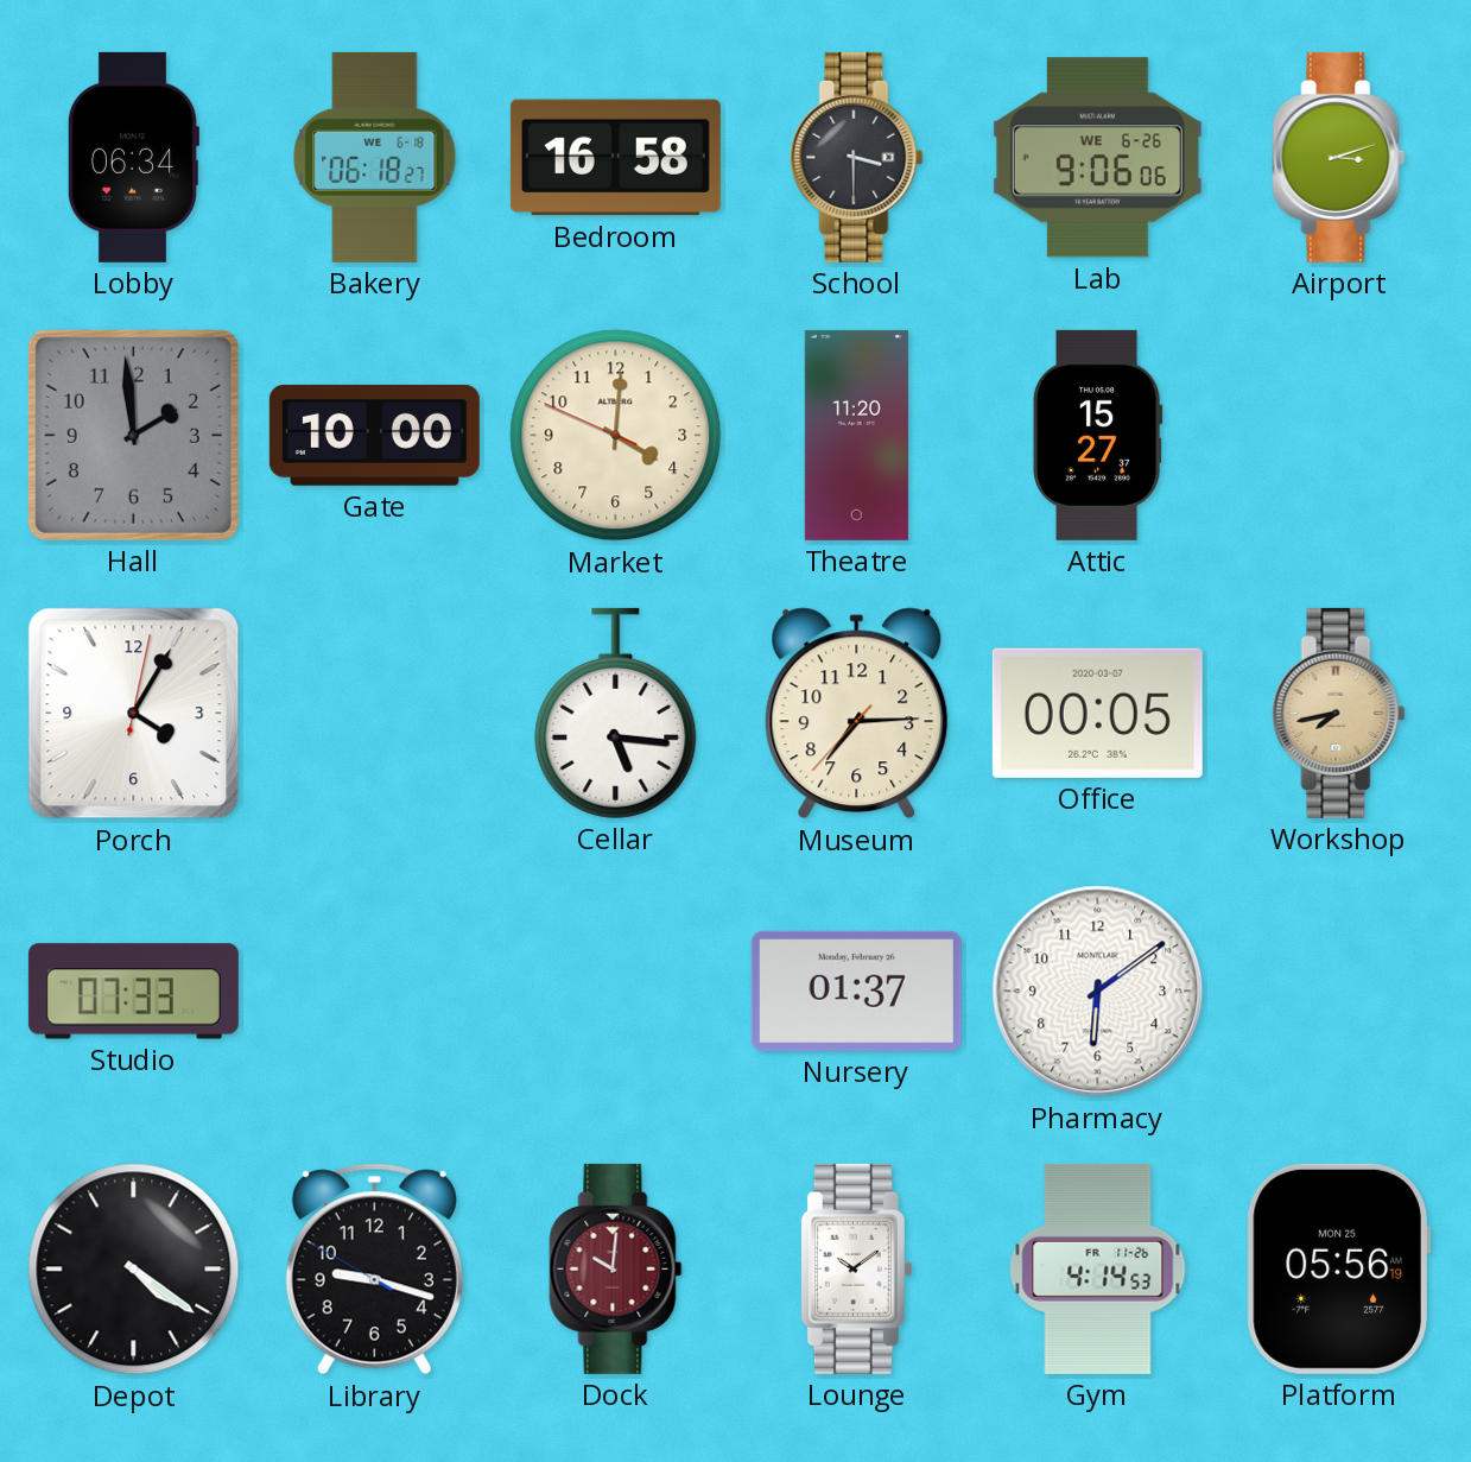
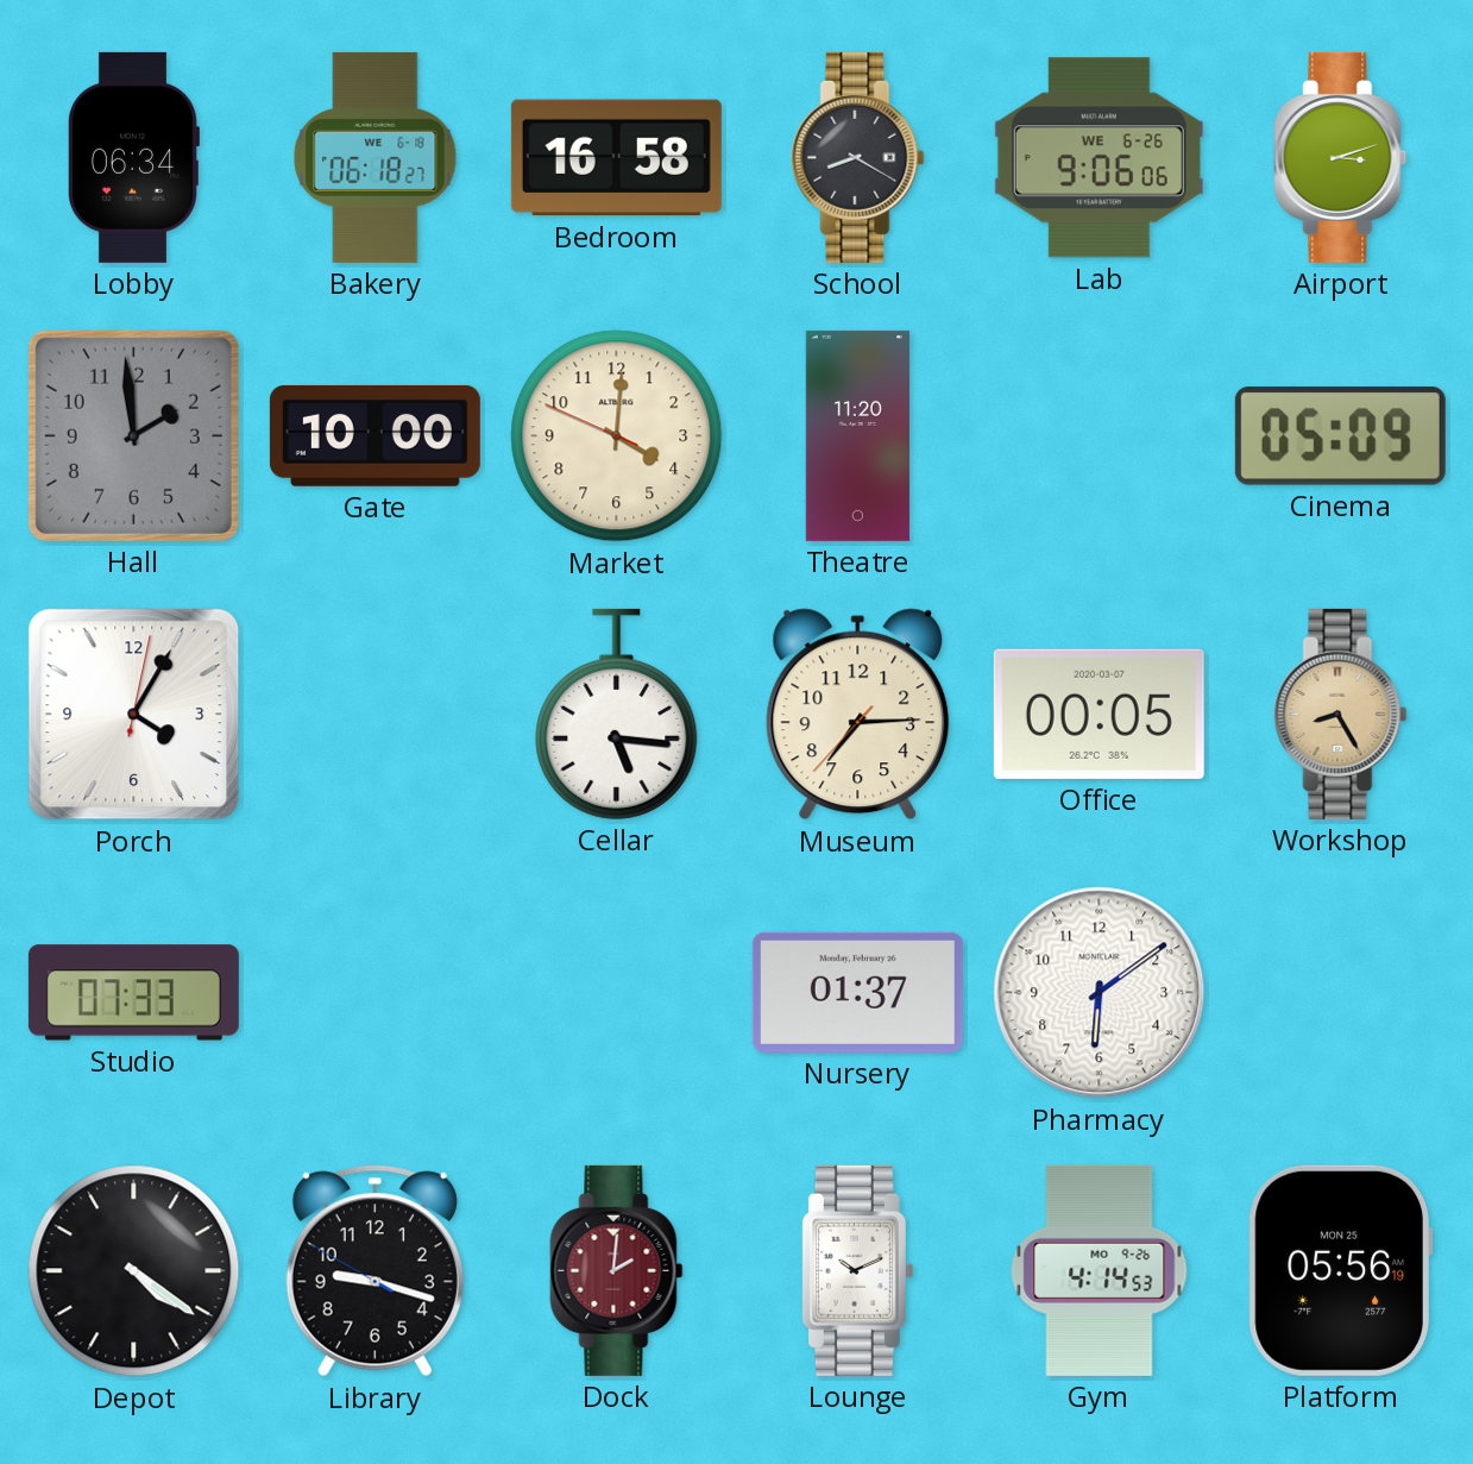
School: 3:30 -> 8:20
Attic: 15:27 -> none
Cinema: none -> 05:09
Workshop: 7:43 -> 8:25
Dock: 10:01 -> 2:01
Lounge: 10:09 -> 10:11
Gym date: FR 11-26 -> MO 9-26
